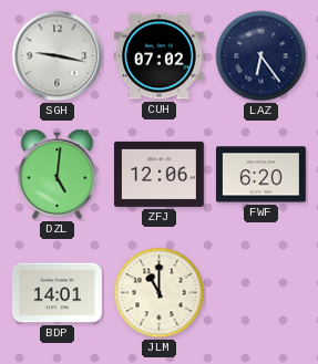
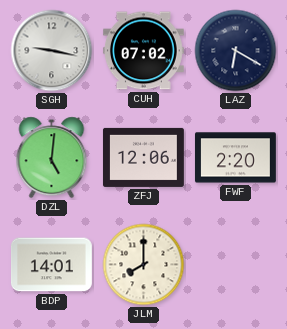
LAZ: 6:24 -> 6:20
FWF: 6:20 -> 2:20
JLM: 11:00 -> 8:00
